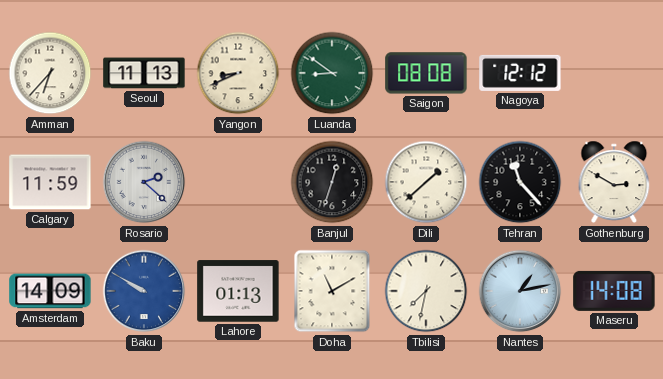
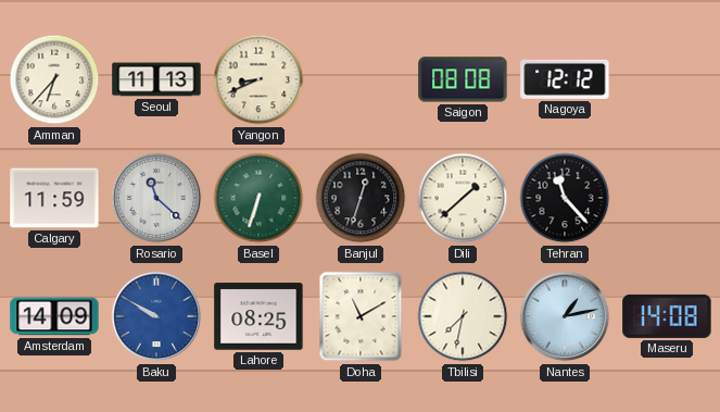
Luanda: 8:51 -> none
Rosario: 2:22 -> 11:22
Basel: none -> 6:33
Gothenburg: 2:50 -> none
Lahore: 01:13 -> 08:25
